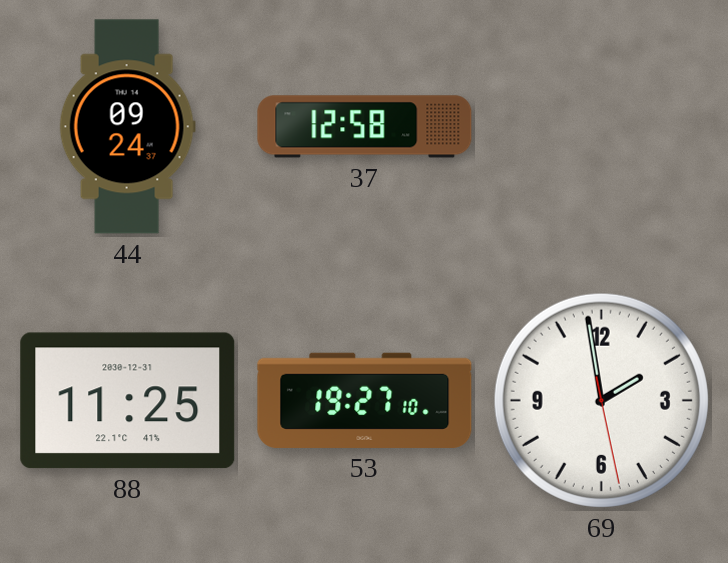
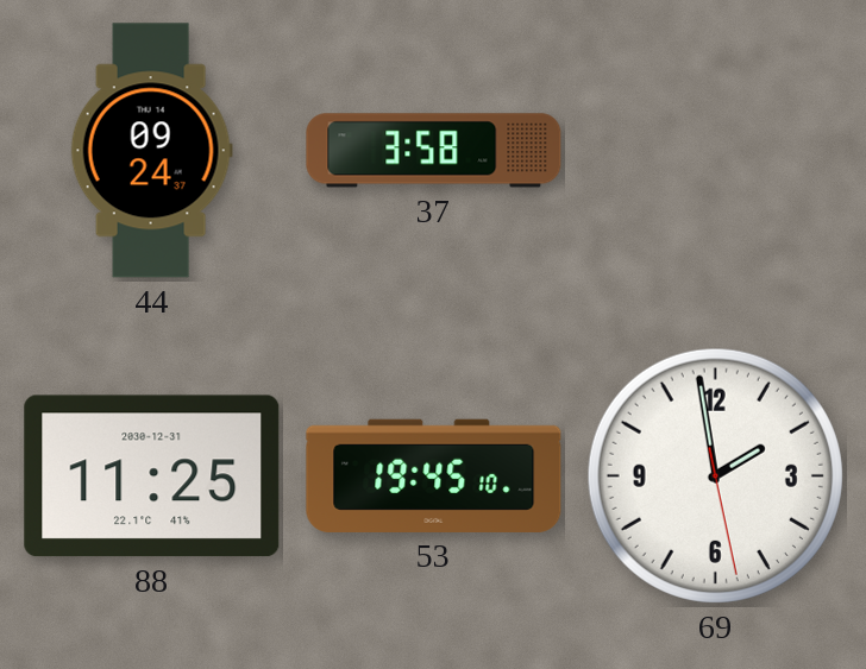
37: 12:58 -> 3:58
53: 19:27 -> 19:45
